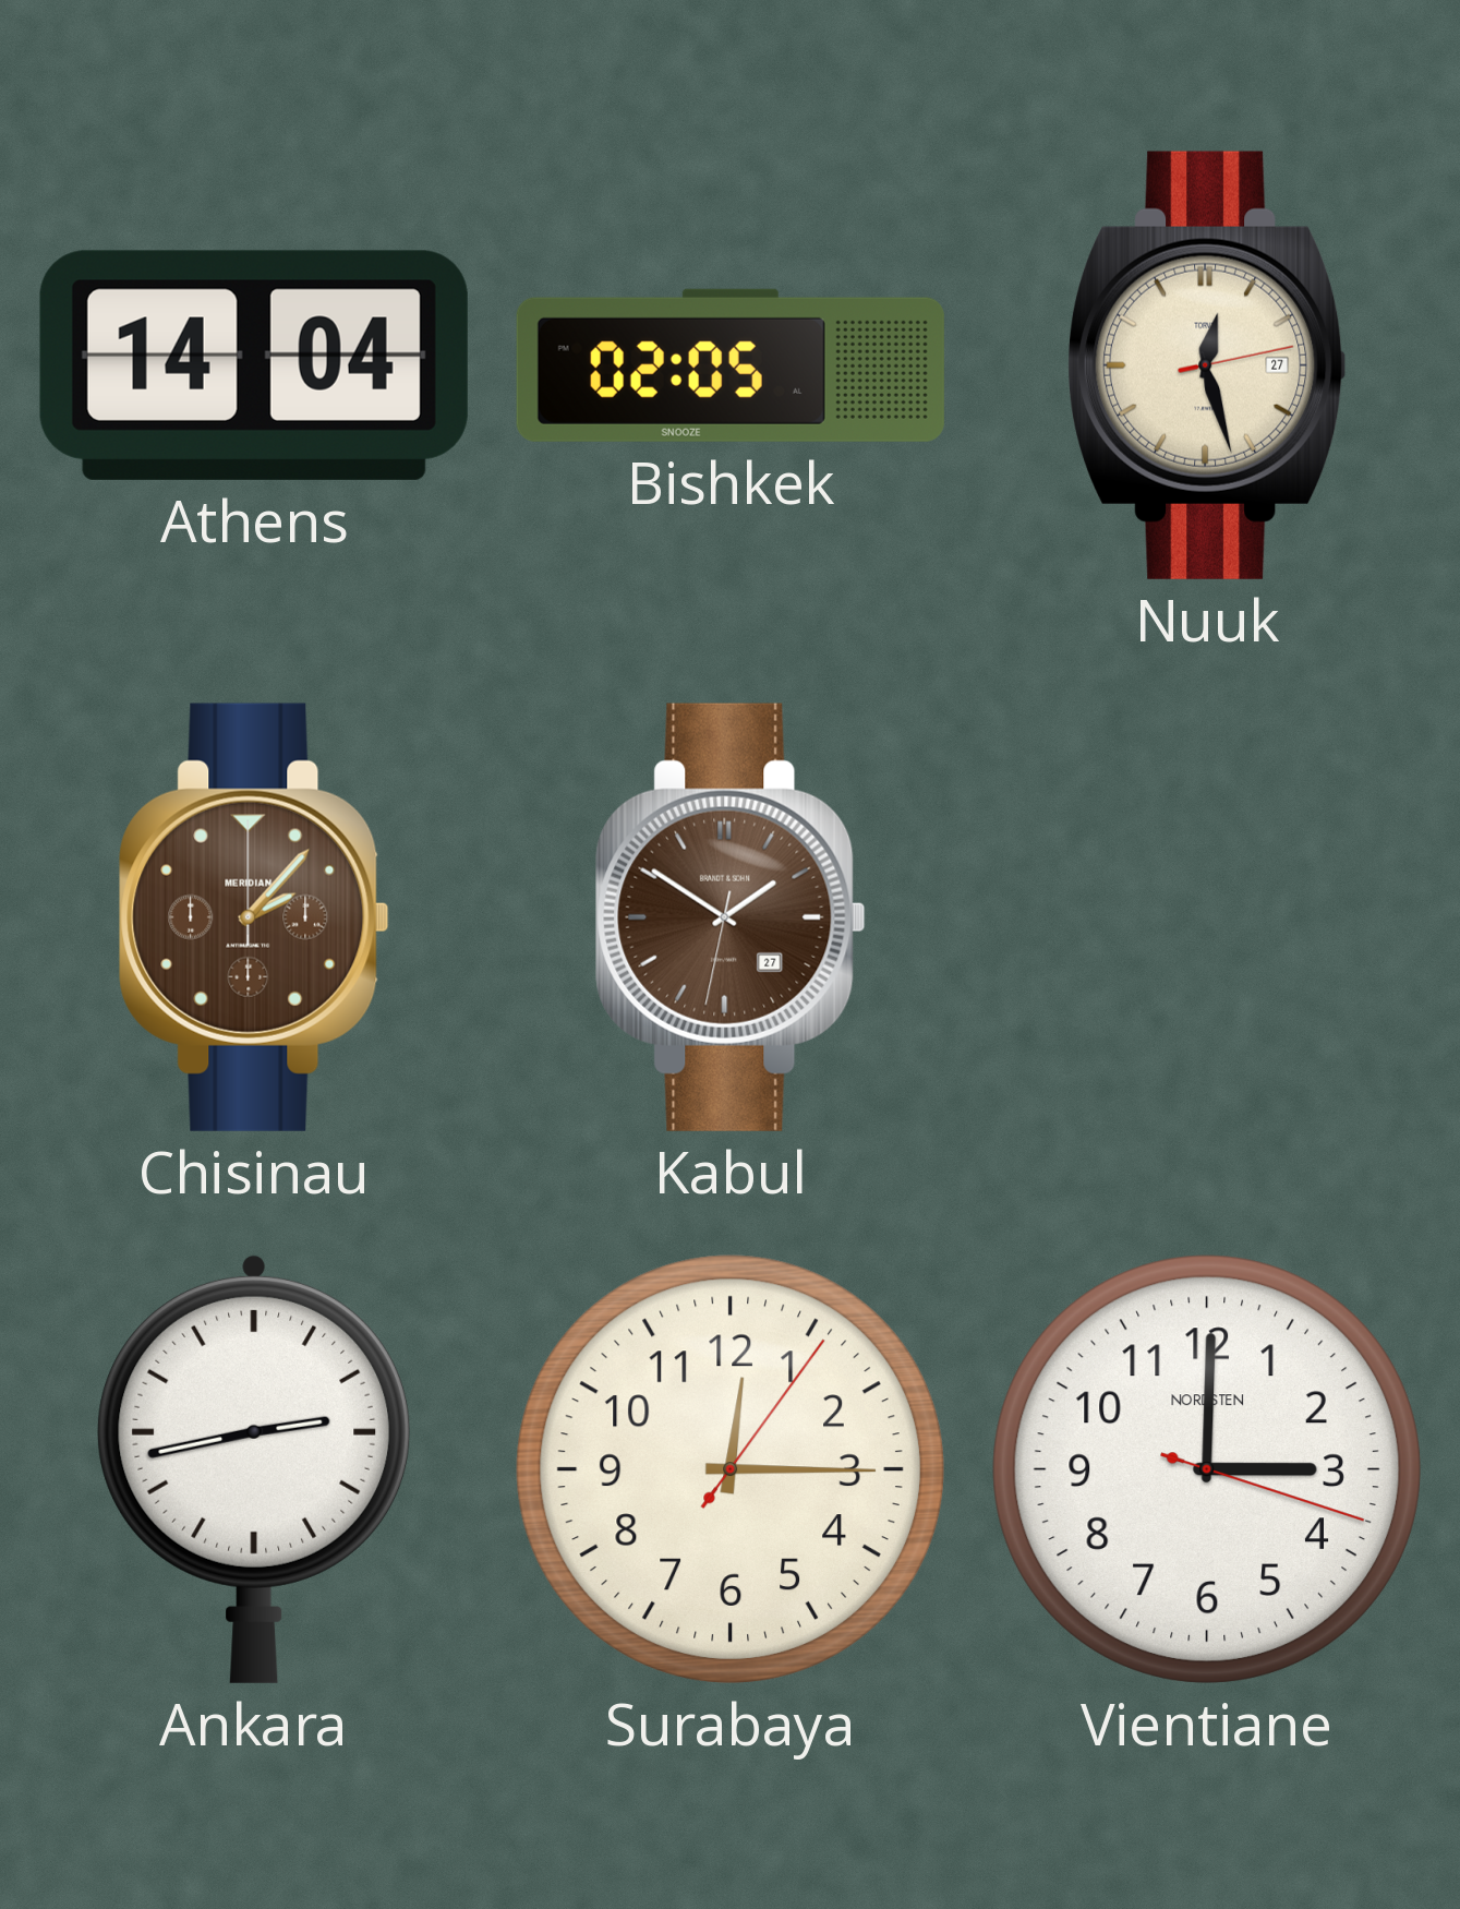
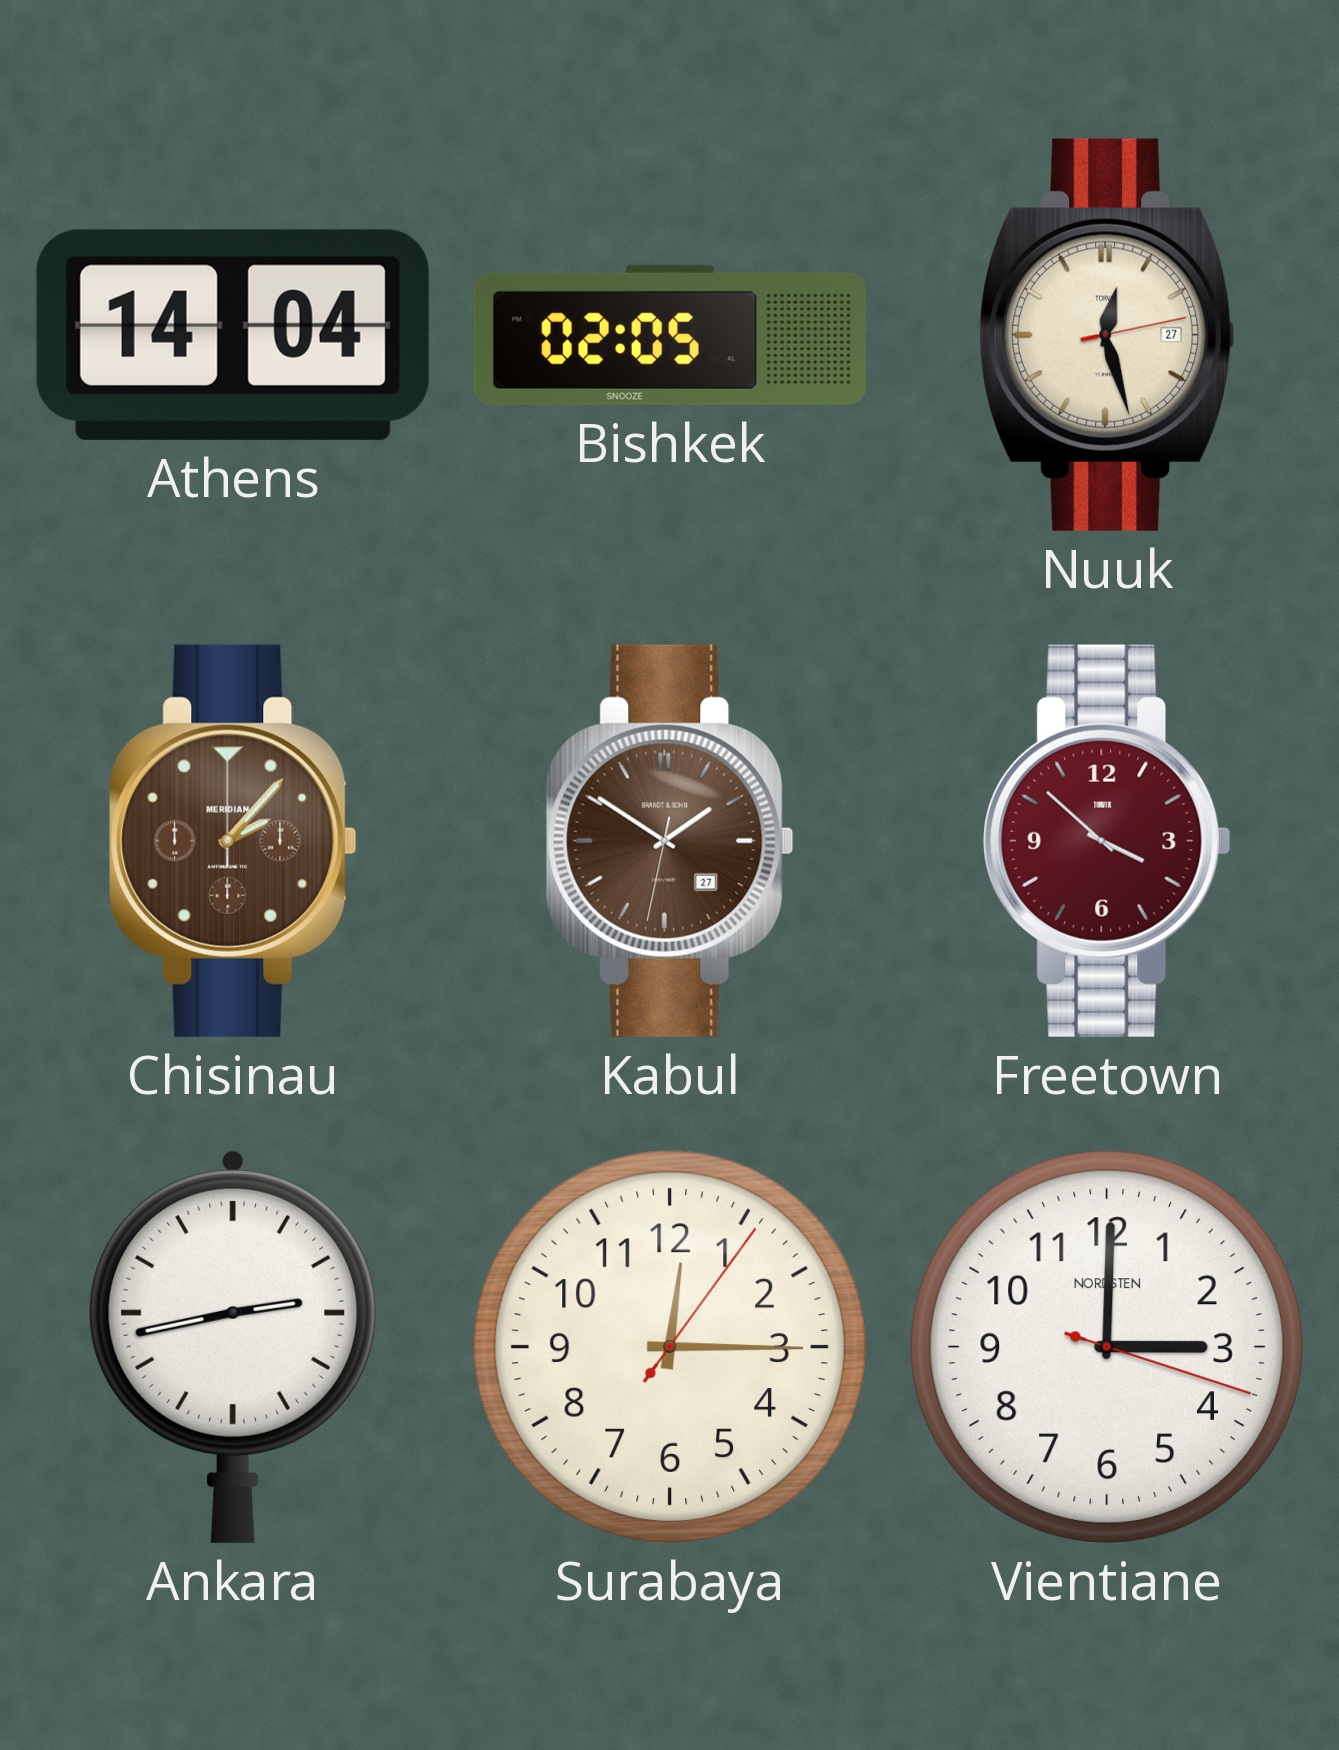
Freetown: none -> 3:52
